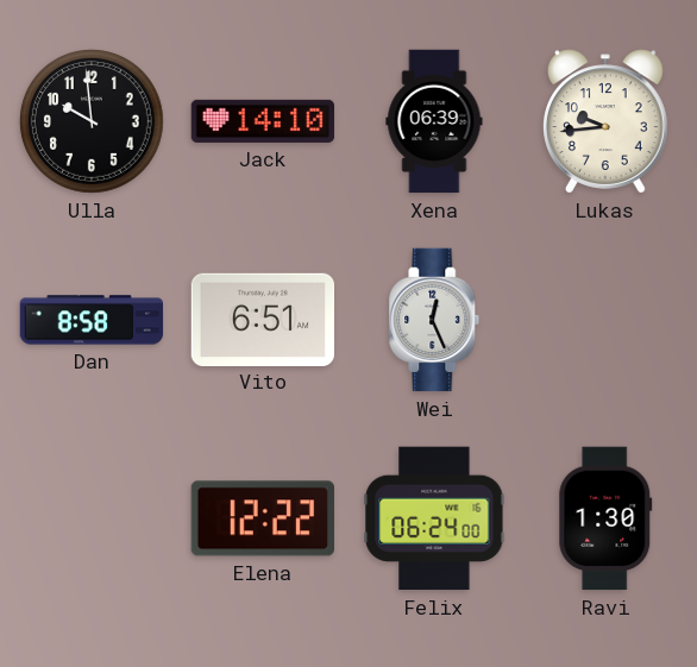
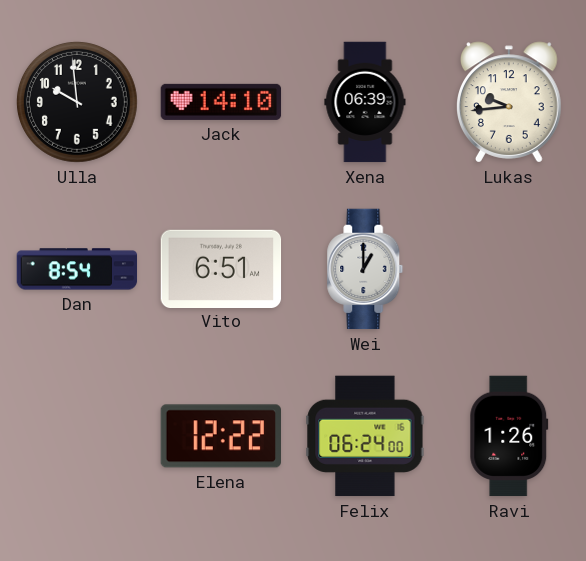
Dan: 8:58 -> 8:54
Wei: 12:26 -> 1:00
Ravi: 1:30 -> 1:26
